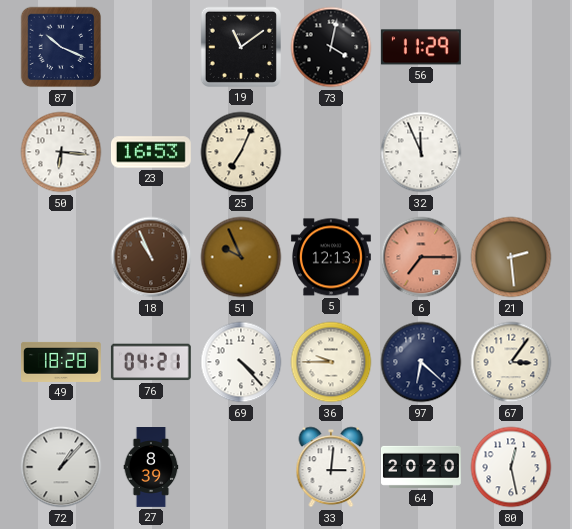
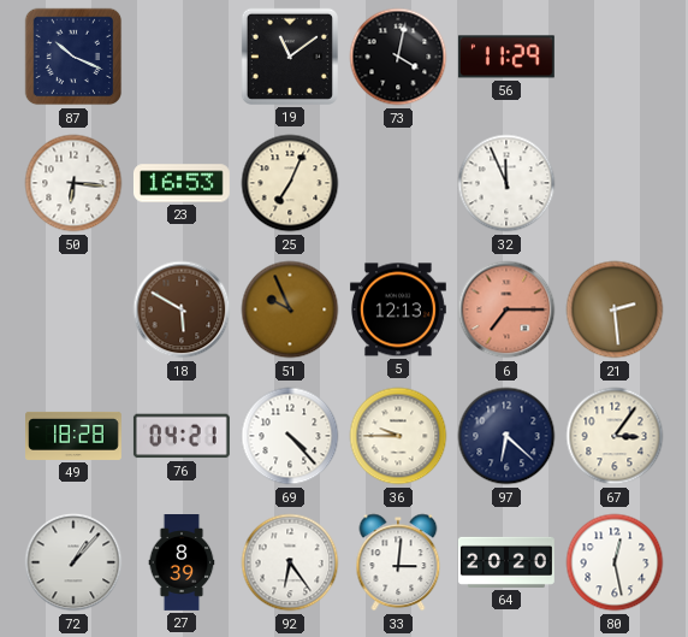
18: 10:56 -> 5:50
92: none -> 6:24
